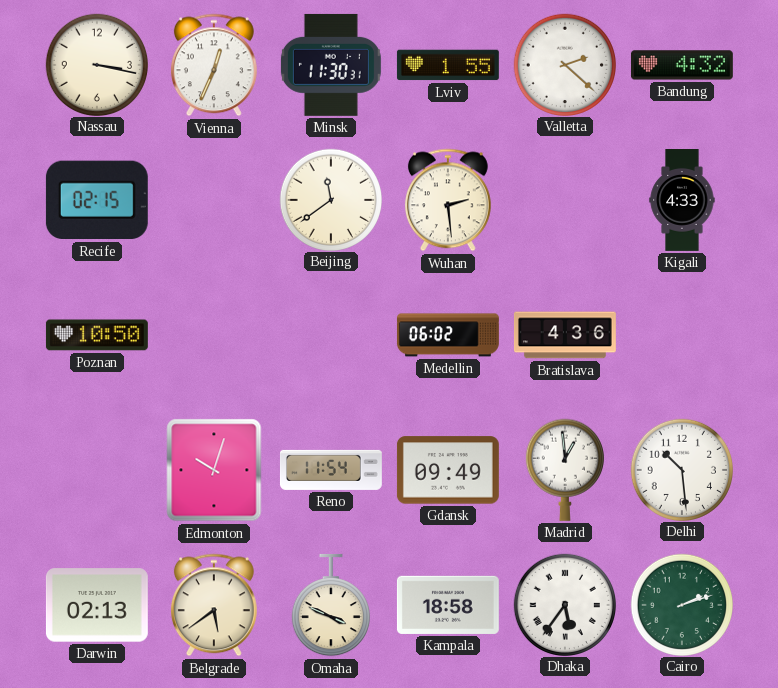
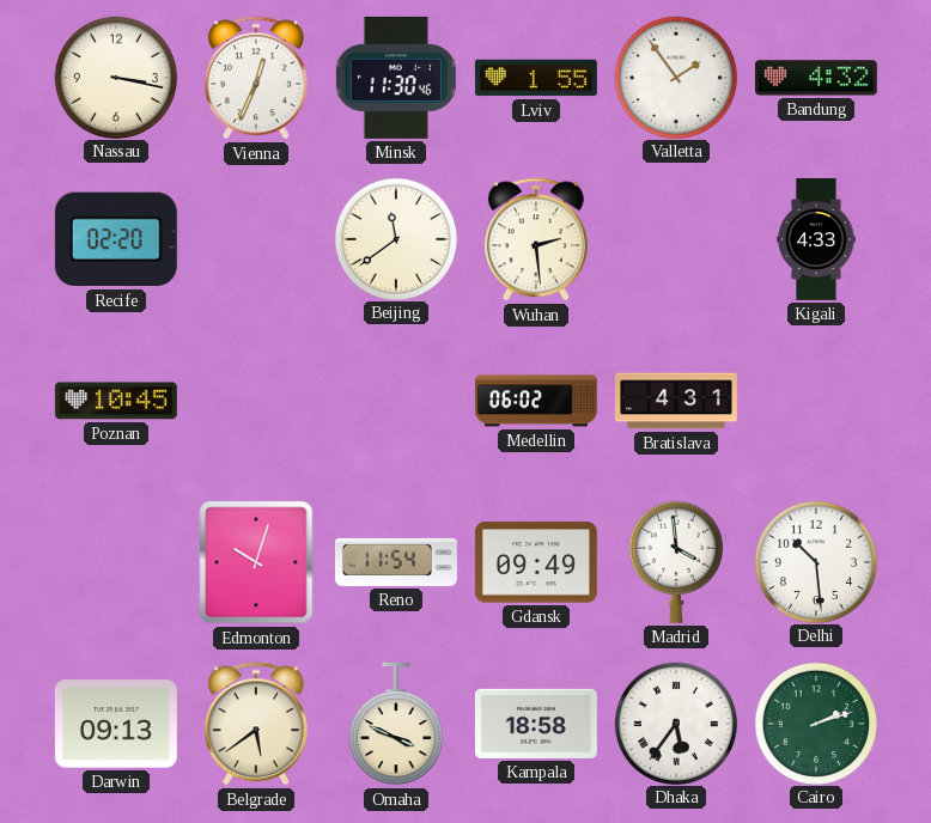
Minsk: 11:30:31 -> 11:30:46
Valletta: 2:22 -> 1:54
Recife: 02:15 -> 02:20
Poznan: 10:50 -> 10:45
Bratislava: 4:36 -> 4:31
Madrid: 12:59 -> 3:59
Darwin: 02:13 -> 09:13
